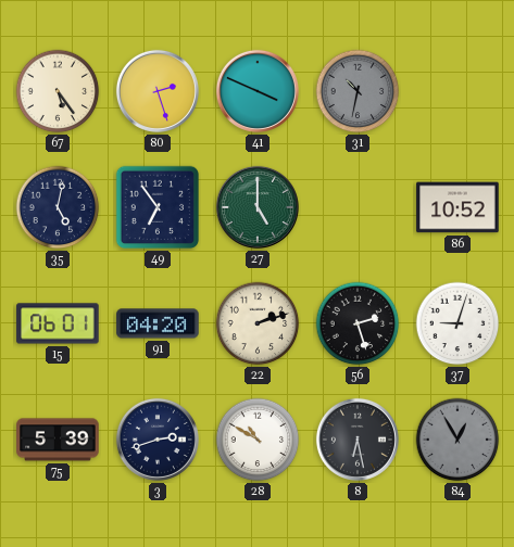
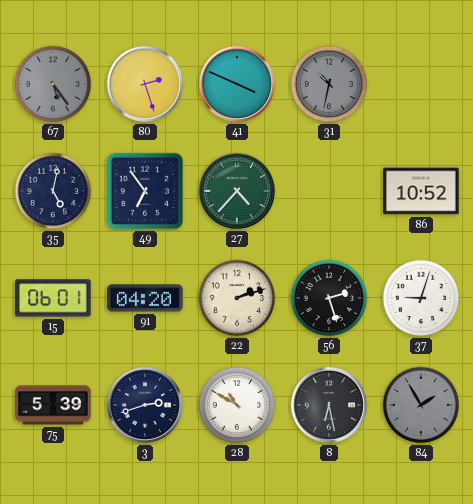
67 dial: cream -> grey
27: 5:00 -> 4:37
84: 12:55 -> 1:55
